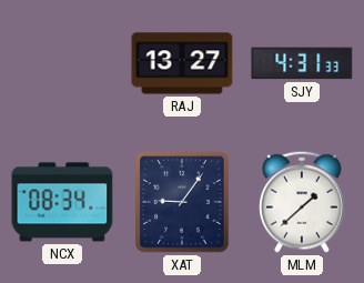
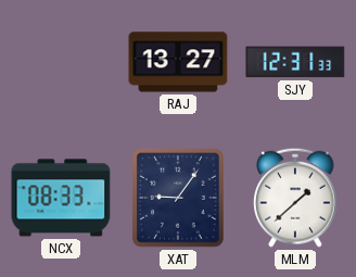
SJY: 4:31 -> 12:31
NCX: 08:34 -> 08:33
